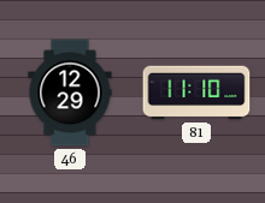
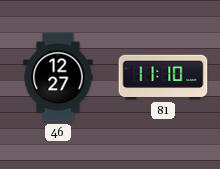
46: 12:29 -> 12:27
